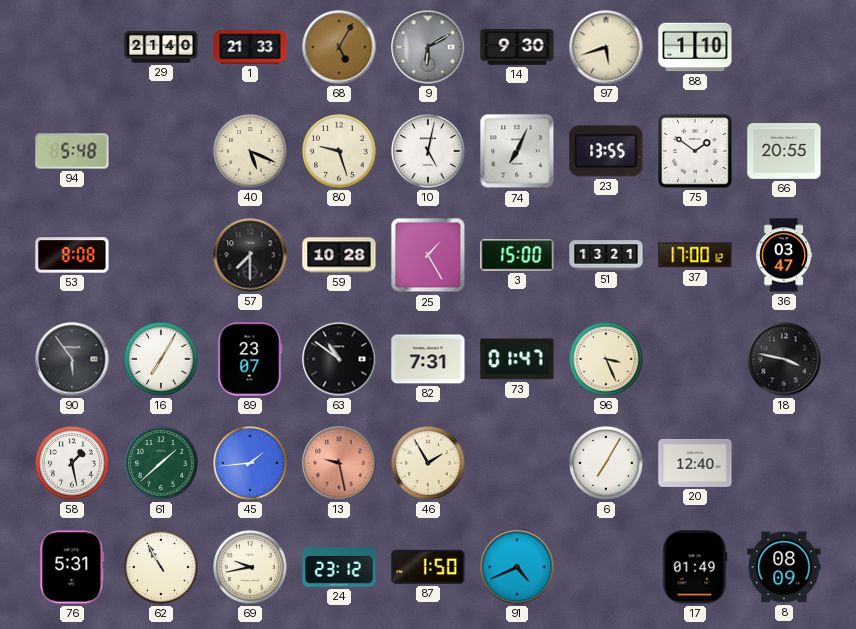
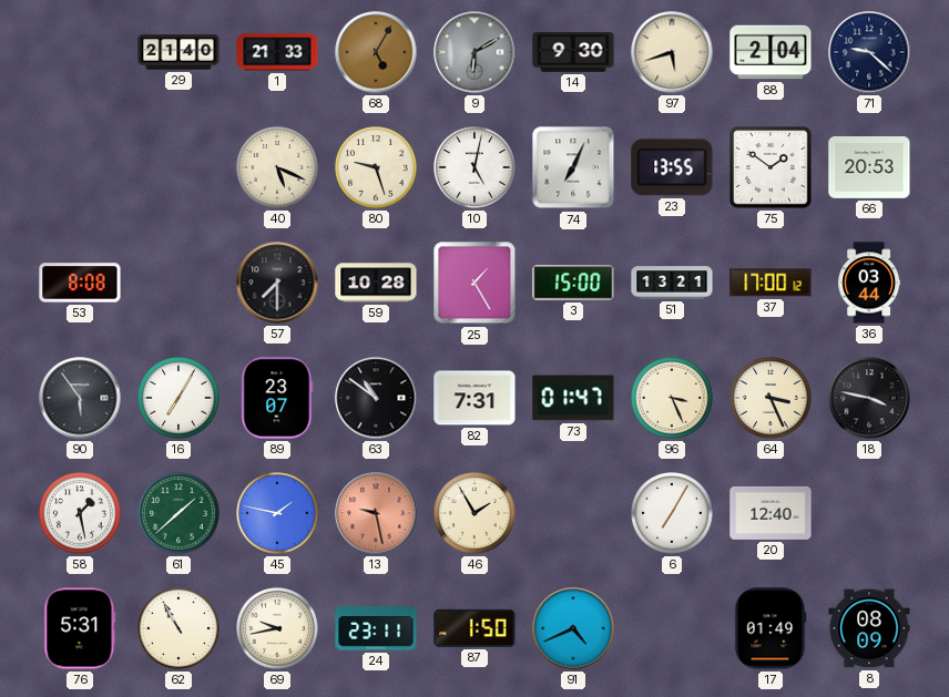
88: 1:10 -> 2:04
71: none -> 9:22
94: 5:48 -> none
66: 20:55 -> 20:53
36: 03:47 -> 03:44
64: none -> 3:26
45: 1:44 -> 1:47
24: 23:12 -> 23:11
